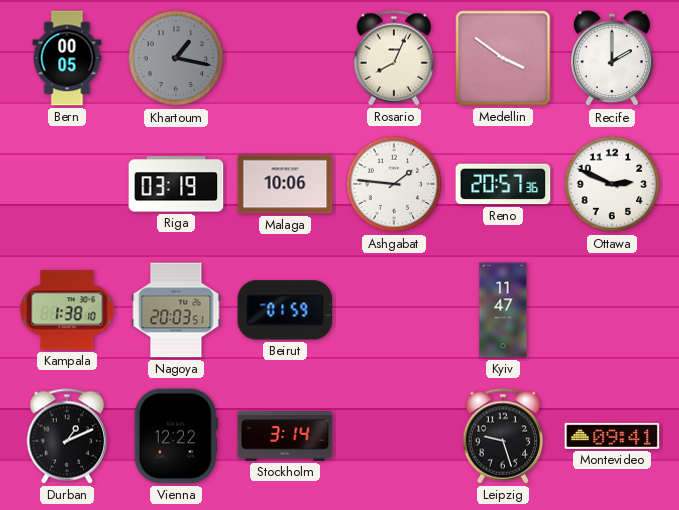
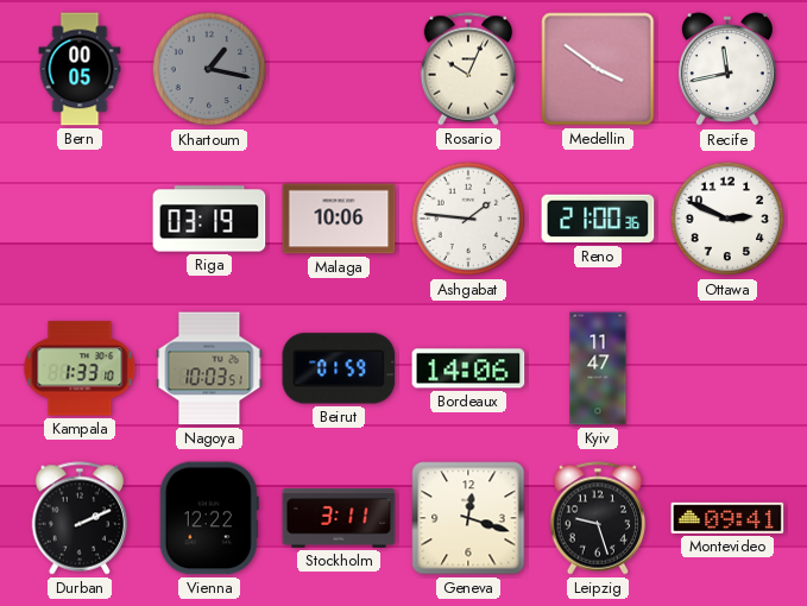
Rosario: 8:04 -> 10:04
Recife: 2:00 -> 11:43
Reno: 20:57 -> 21:00
Kampala: 1:38 -> 1:33
Nagoya: 20:03 -> 10:03
Bordeaux: none -> 14:06
Durban: 1:11 -> 2:11
Stockholm: 3:14 -> 3:11
Geneva: none -> 12:18
